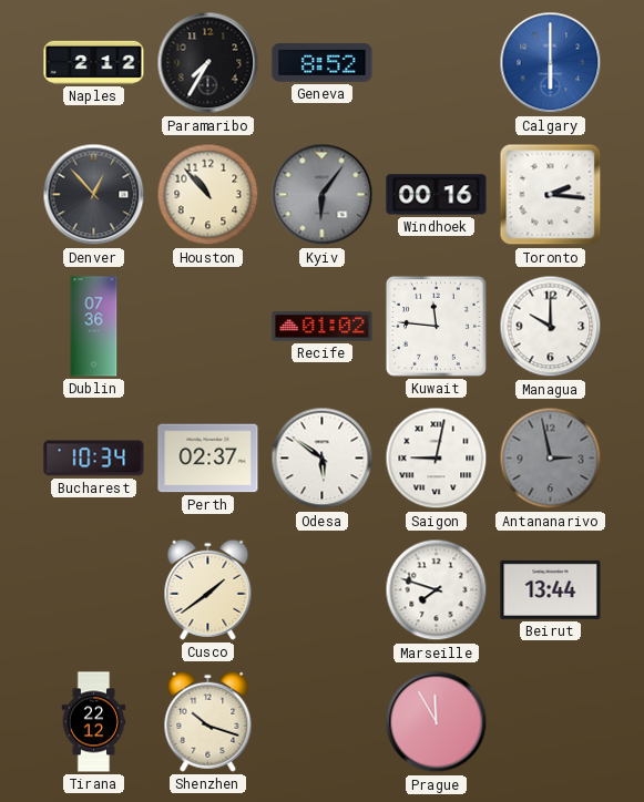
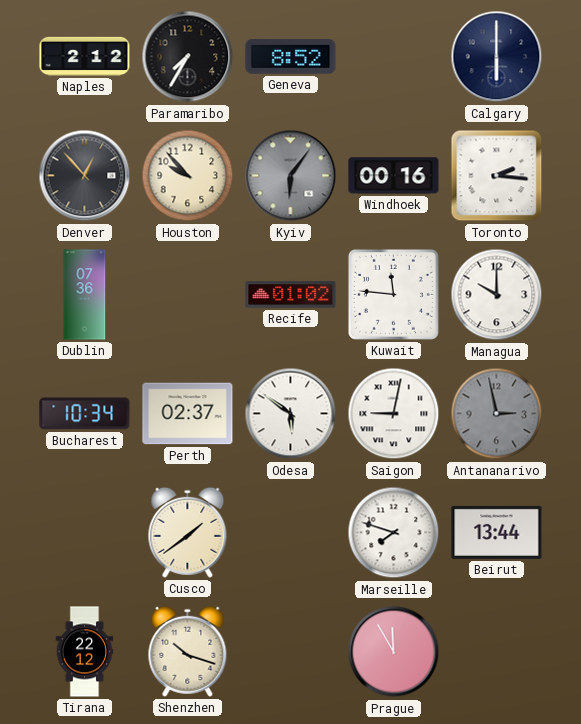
Calgary dial: blue -> navy
Houston: 10:53 -> 9:53
